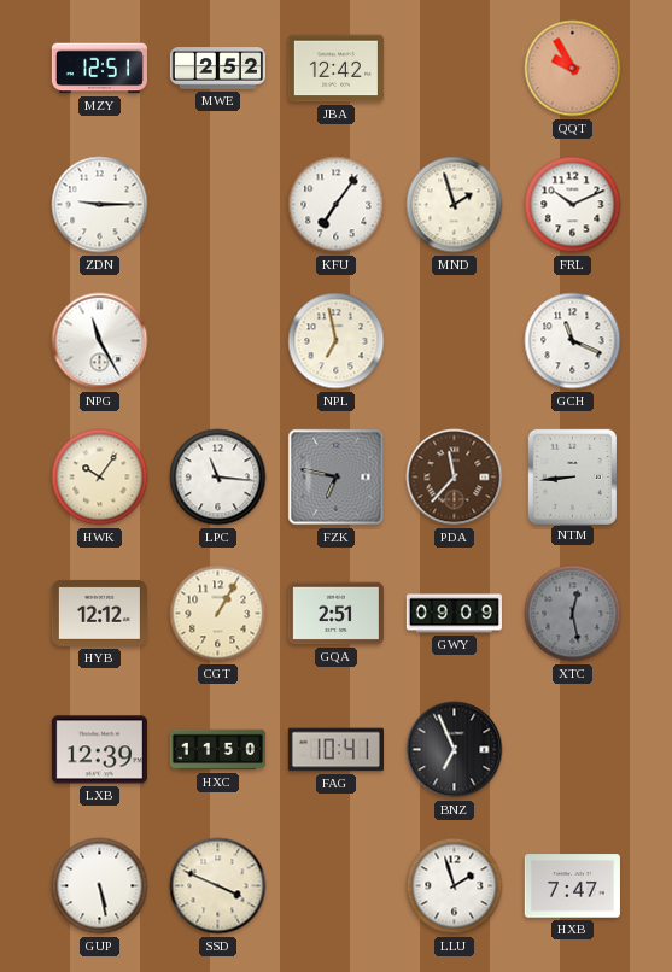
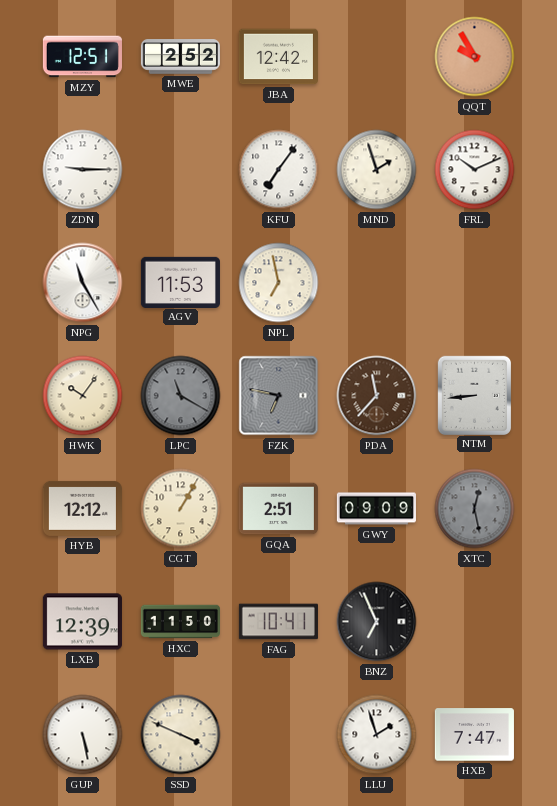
AGV: none -> 11:53
GCH: 11:19 -> none
LPC: 11:16 -> 11:20
LPC dial: white -> grey
